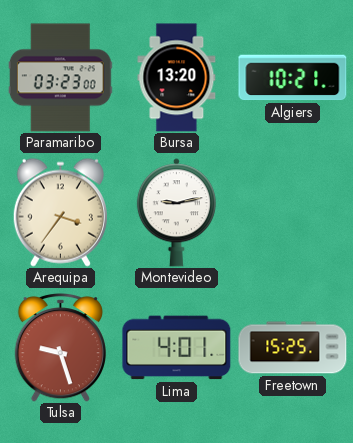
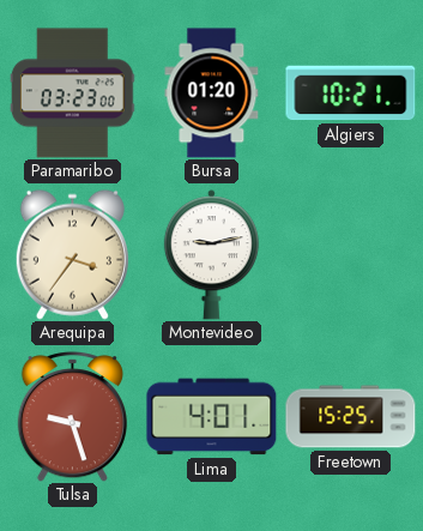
Bursa: 13:20 -> 01:20
